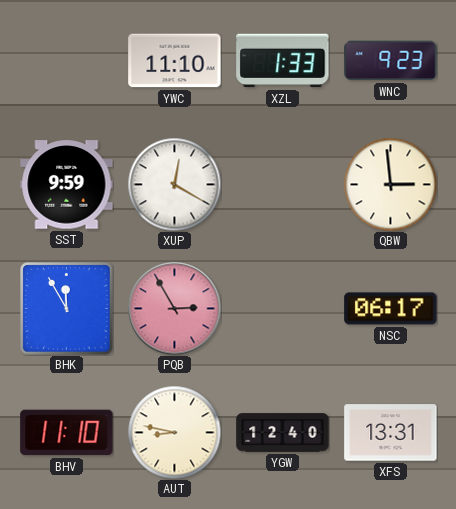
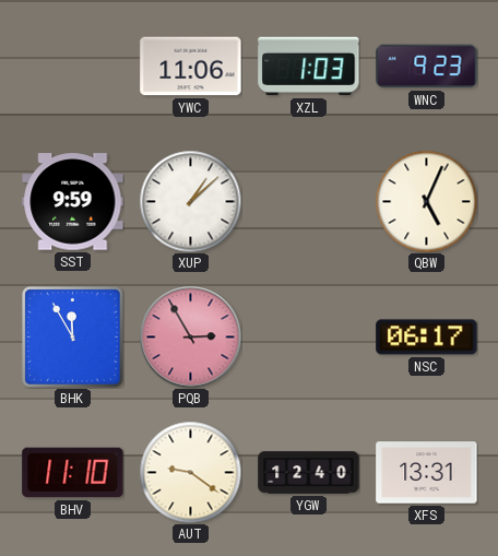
YWC: 11:10 -> 11:06
XZL: 1:33 -> 1:03
XUP: 12:20 -> 1:08
QBW: 2:59 -> 5:04
AUT: 8:47 -> 9:21
